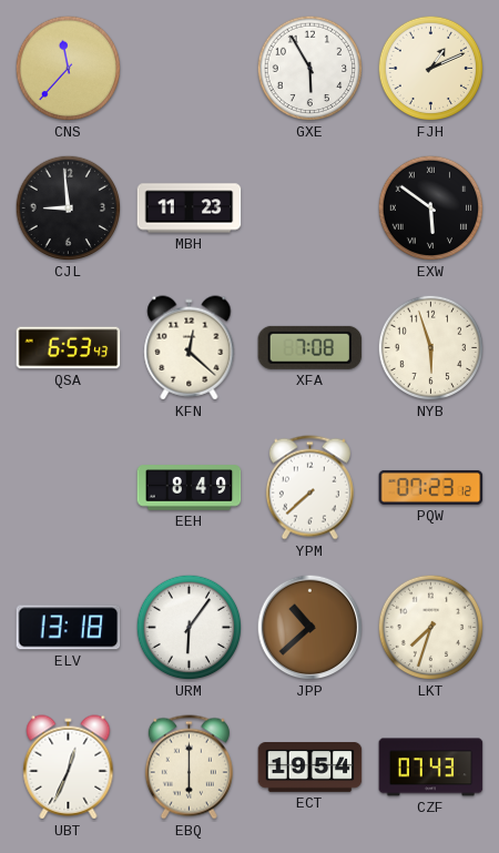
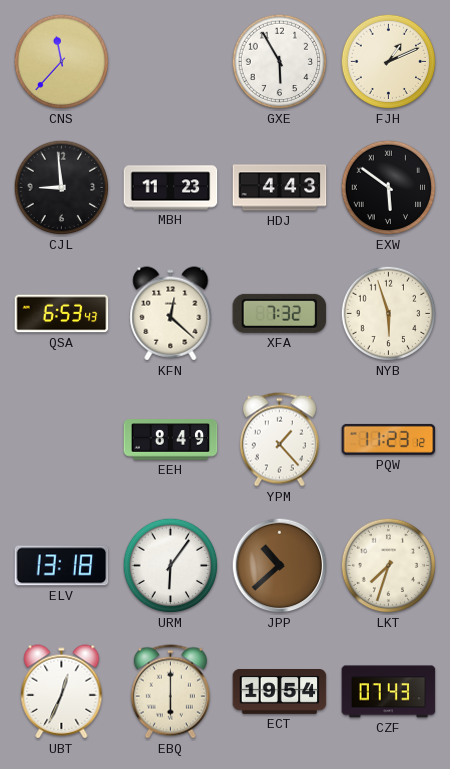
HDJ: none -> 4:43
XFA: 7:08 -> 7:32
YPM: 7:38 -> 1:23
PQW: 07:23 -> 11:23
